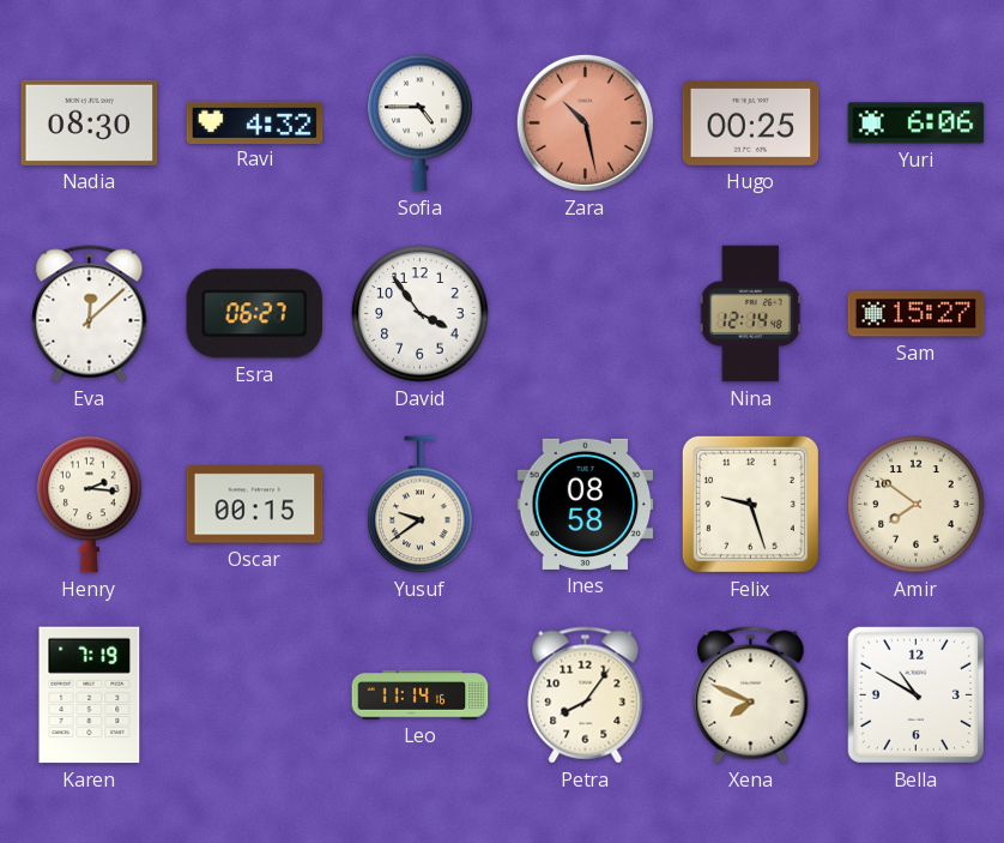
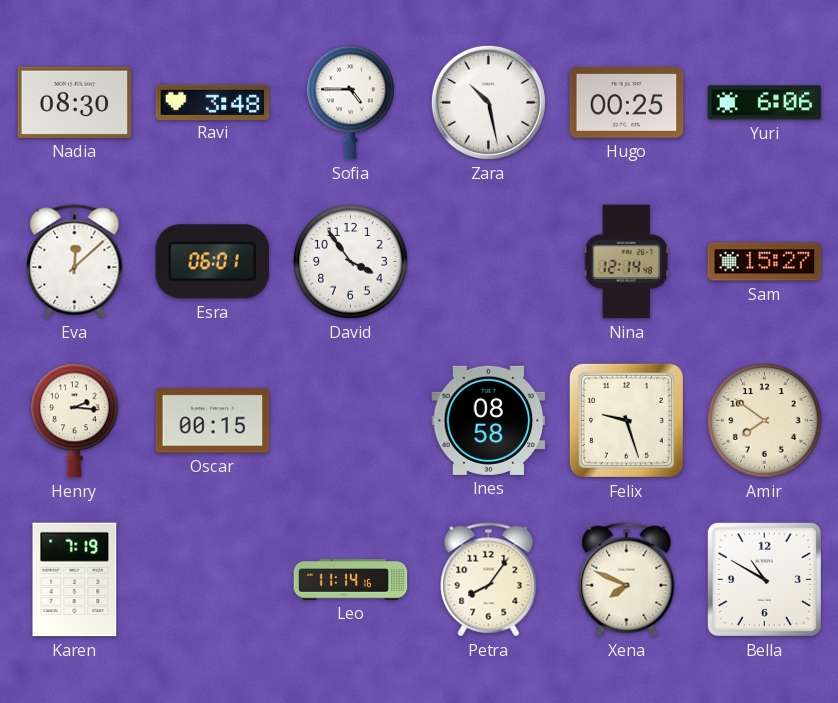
Ravi: 4:32 -> 3:48
Zara dial: salmon -> white
Esra: 06:27 -> 06:01
Yusuf: 9:39 -> none
